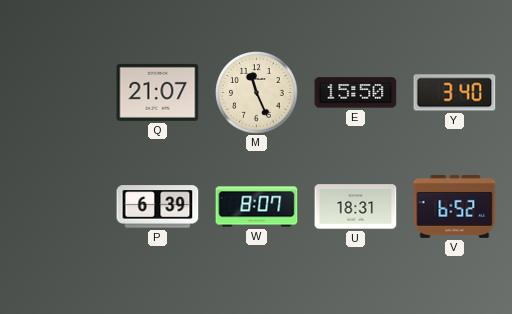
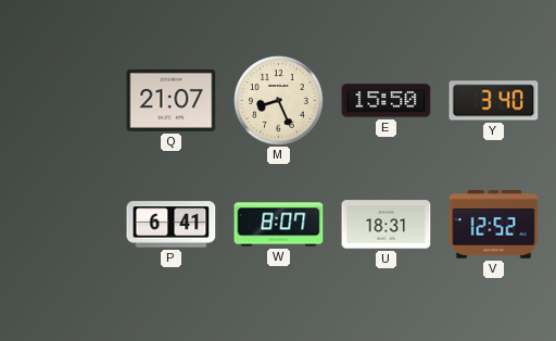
M: 11:26 -> 8:26
P: 6:39 -> 6:41
V: 6:52 -> 12:52
